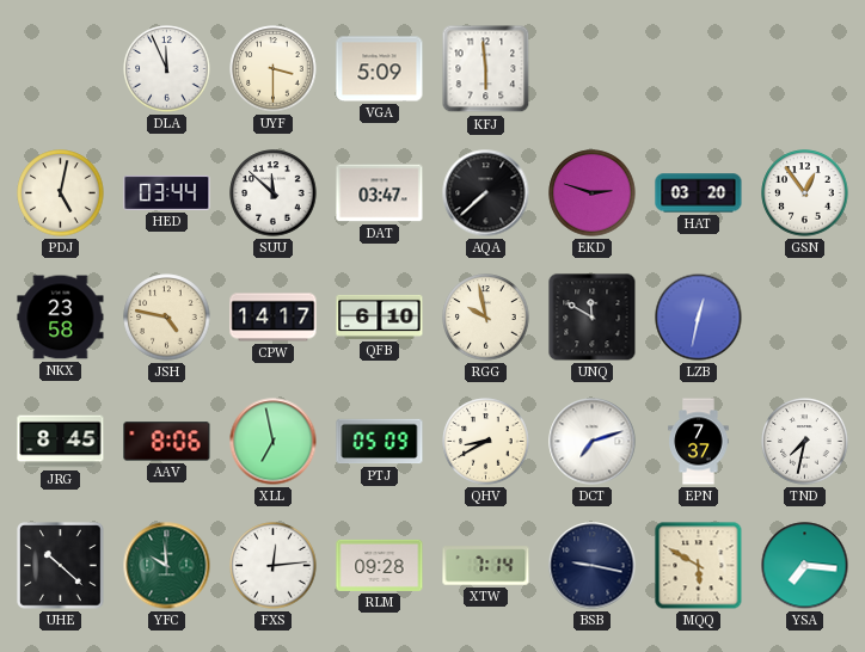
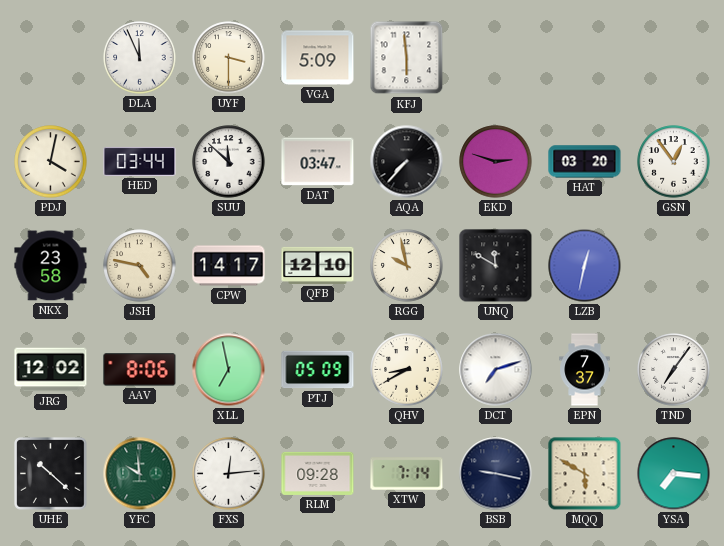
PDJ: 5:02 -> 4:02
AQA: 7:38 -> 7:37
QFB: 6:10 -> 12:10
JRG: 8:45 -> 12:02
TND: 7:32 -> 7:06
